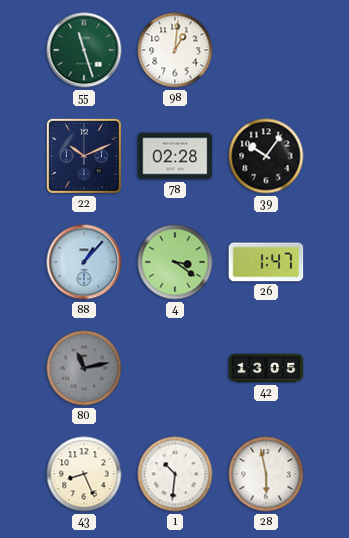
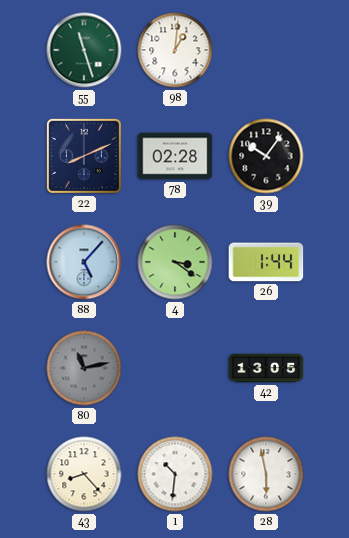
22: 10:11 -> 8:11
88: 1:07 -> 5:07
26: 1:47 -> 1:44
43: 8:26 -> 8:23
